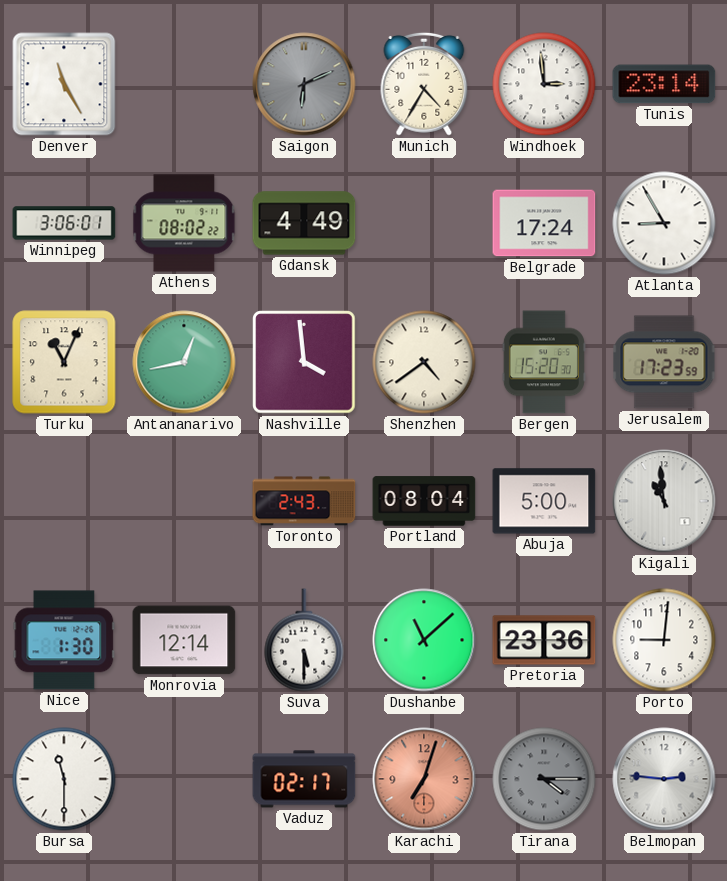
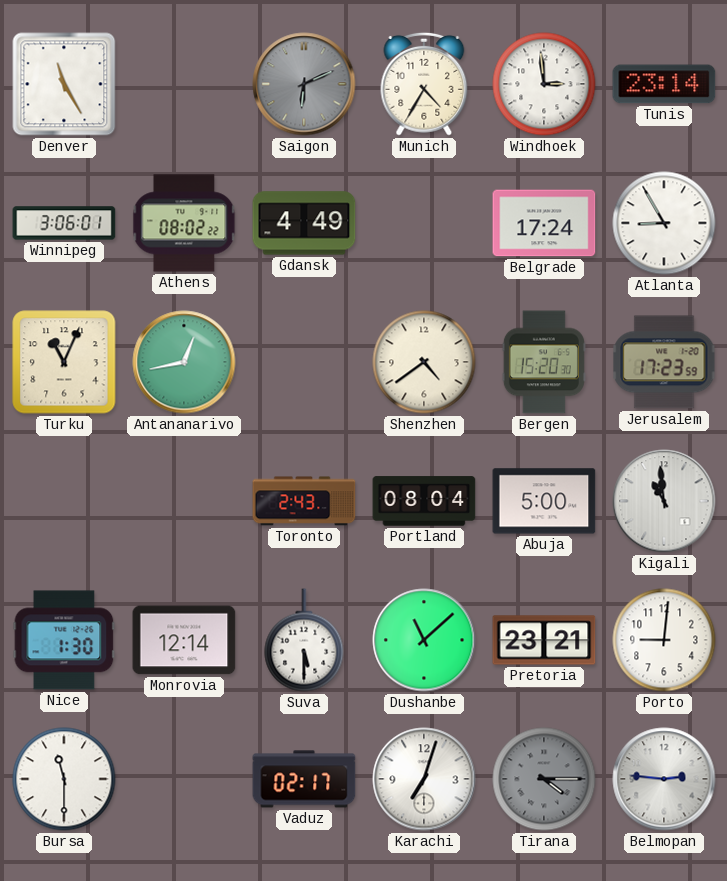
Nashville: 3:59 -> none
Pretoria: 23:36 -> 23:21
Karachi dial: salmon -> white
